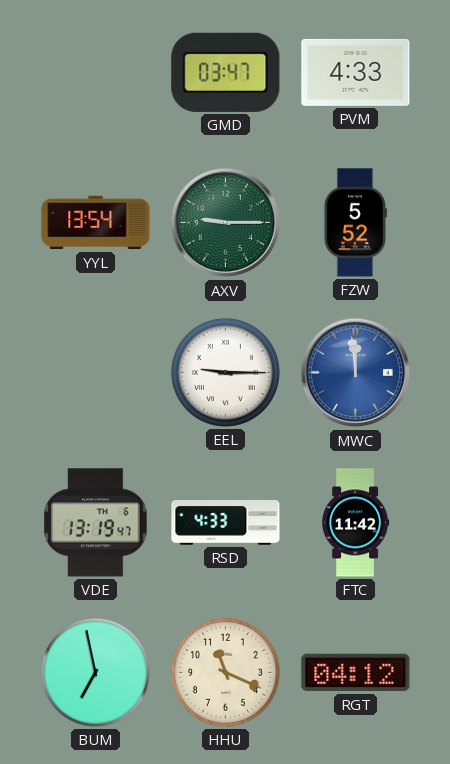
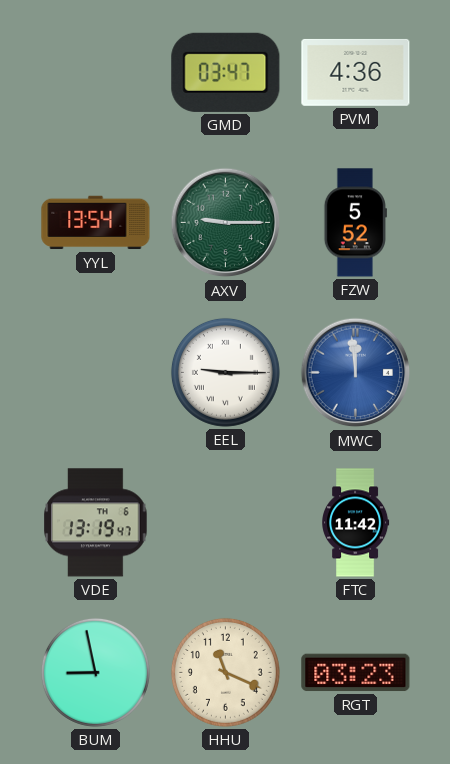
PVM: 4:33 -> 4:36
RSD: 4:33 -> none
BUM: 6:58 -> 8:58
RGT: 04:12 -> 03:23
